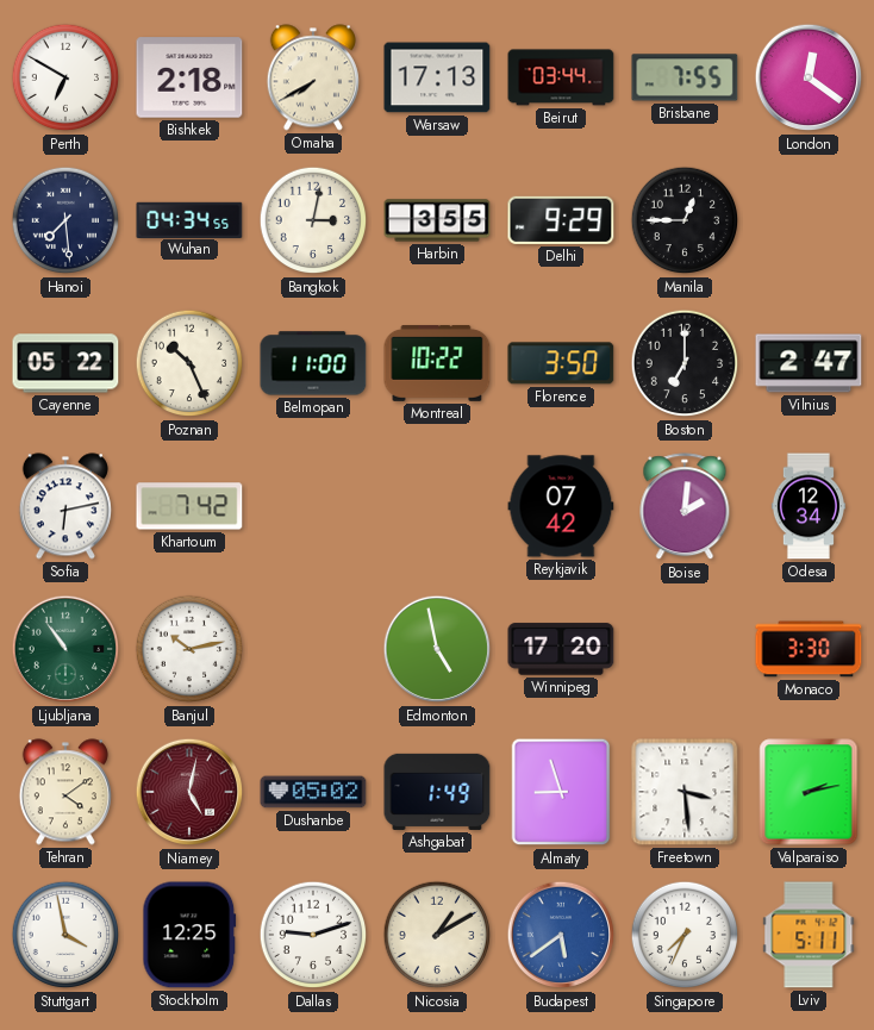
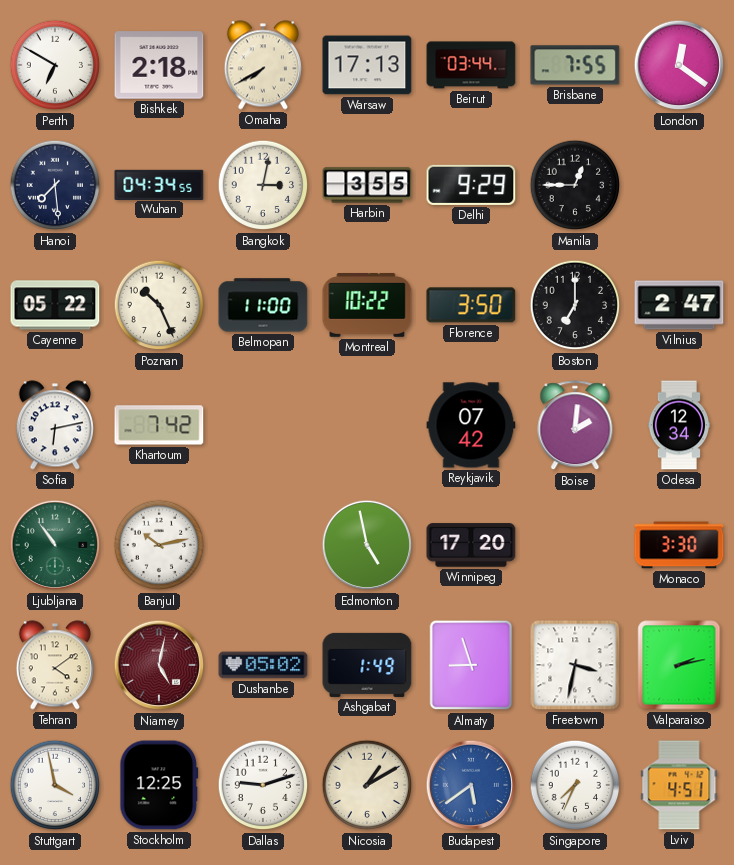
Freetown: 3:29 -> 3:32
Lviv: 5:11 -> 4:51
